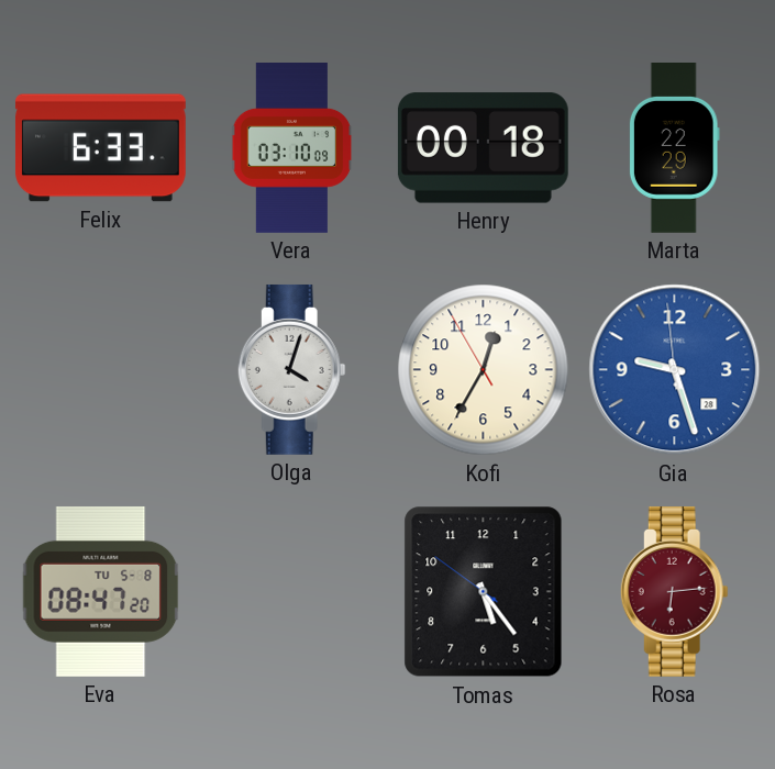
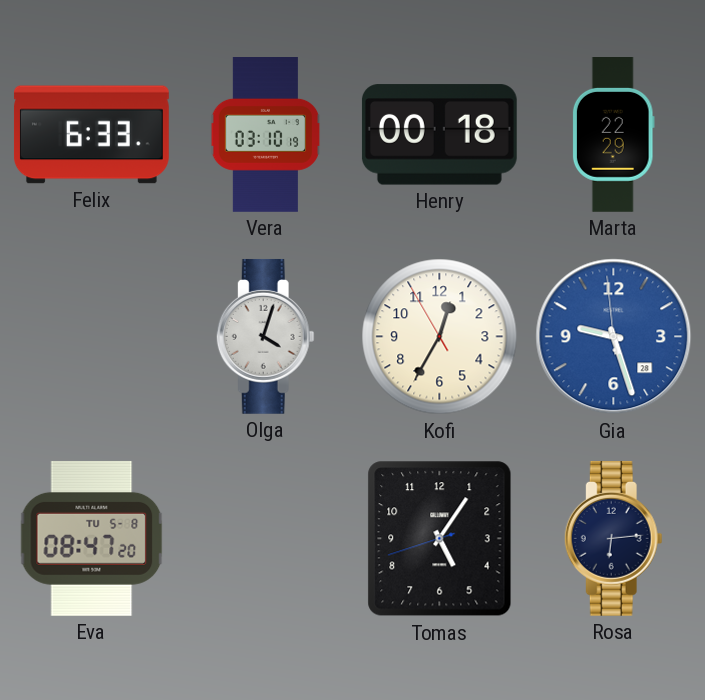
Vera: 03:10:09 -> 03:10:19
Tomas: 5:23 -> 5:05
Rosa dial: burgundy -> navy
